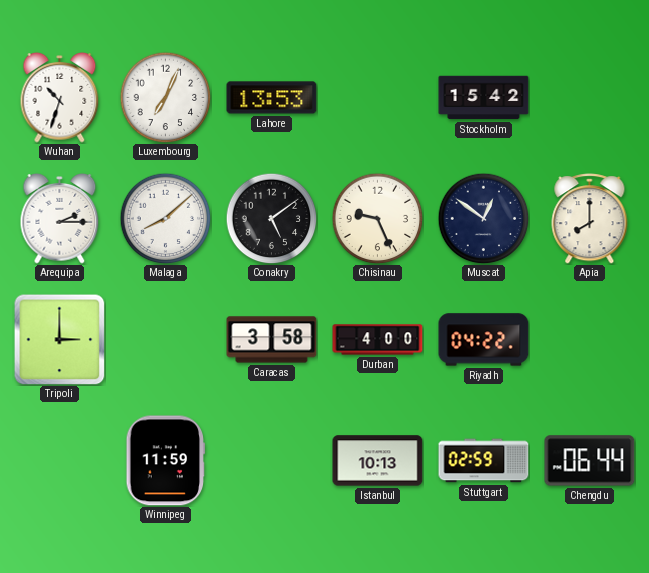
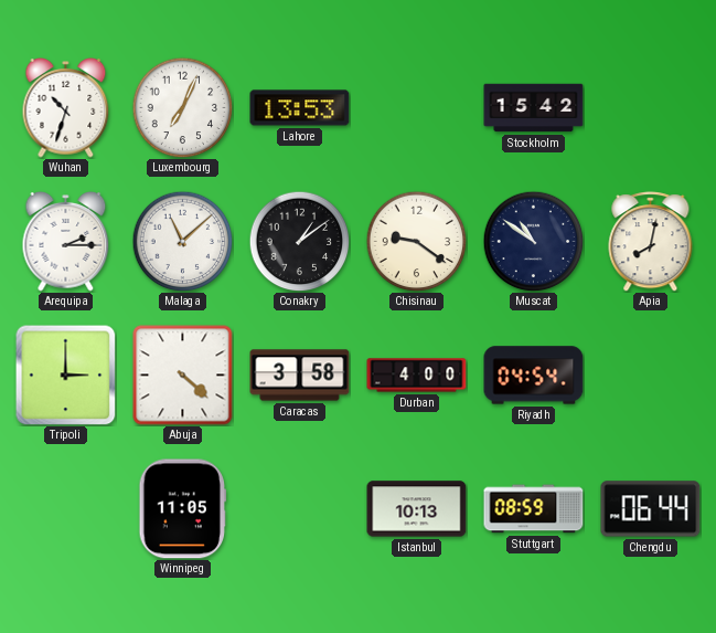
Malaga: 8:08 -> 11:08
Conakry: 5:09 -> 1:09
Chisinau: 9:26 -> 9:21
Muscat: 12:51 -> 10:51
Apia: 8:00 -> 8:02
Abuja: none -> 4:22
Riyadh: 04:22 -> 04:54
Winnipeg: 11:59 -> 11:05
Stuttgart: 02:59 -> 08:59
